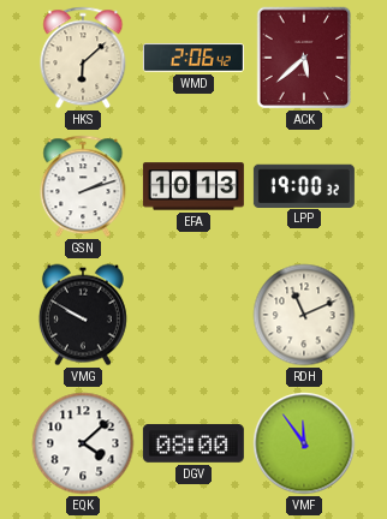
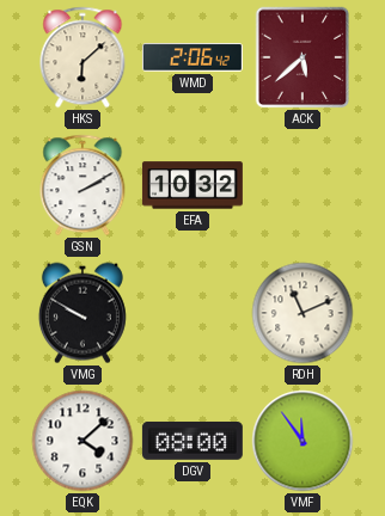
GSN: 2:12 -> 2:10
EFA: 10:13 -> 10:32
LPP: 19:00 -> none
